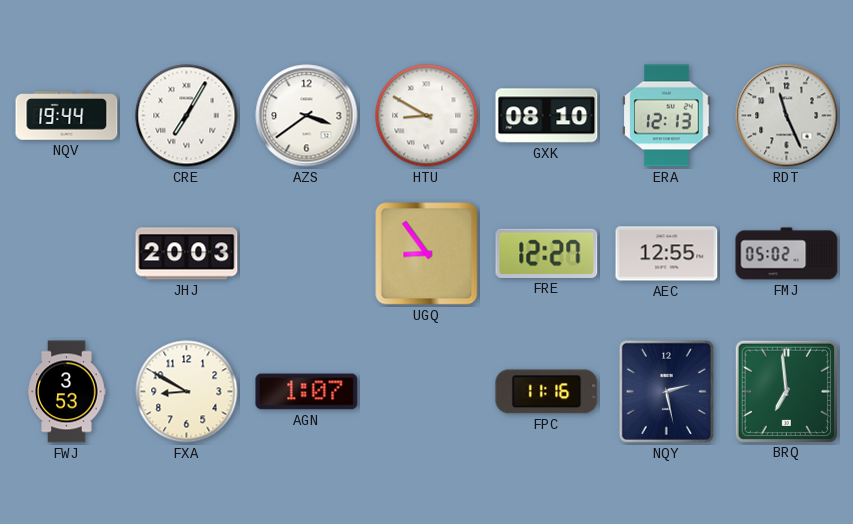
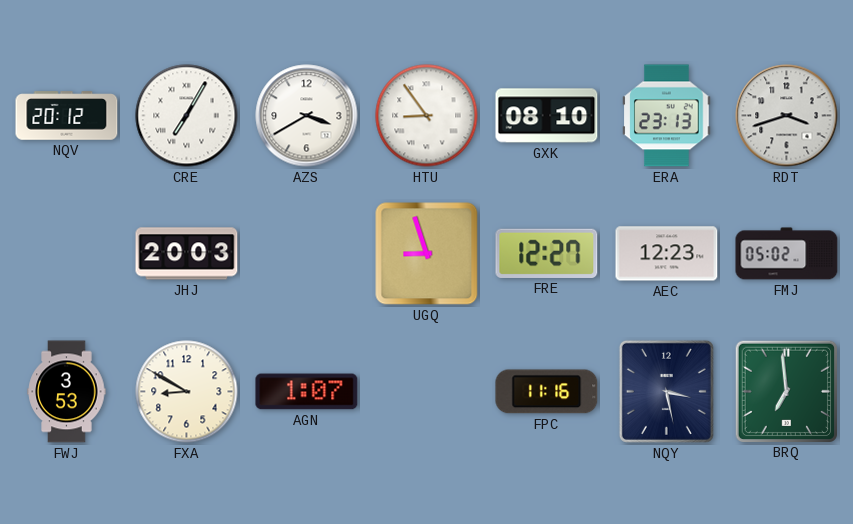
NQV: 19:44 -> 20:12
AZS: 3:39 -> 3:40
HTU: 8:50 -> 8:54
ERA: 12:13 -> 23:13
RDT: 11:26 -> 3:42
UGQ: 8:54 -> 8:57
AEC: 12:55 -> 12:23
NQY: 2:28 -> 3:28
